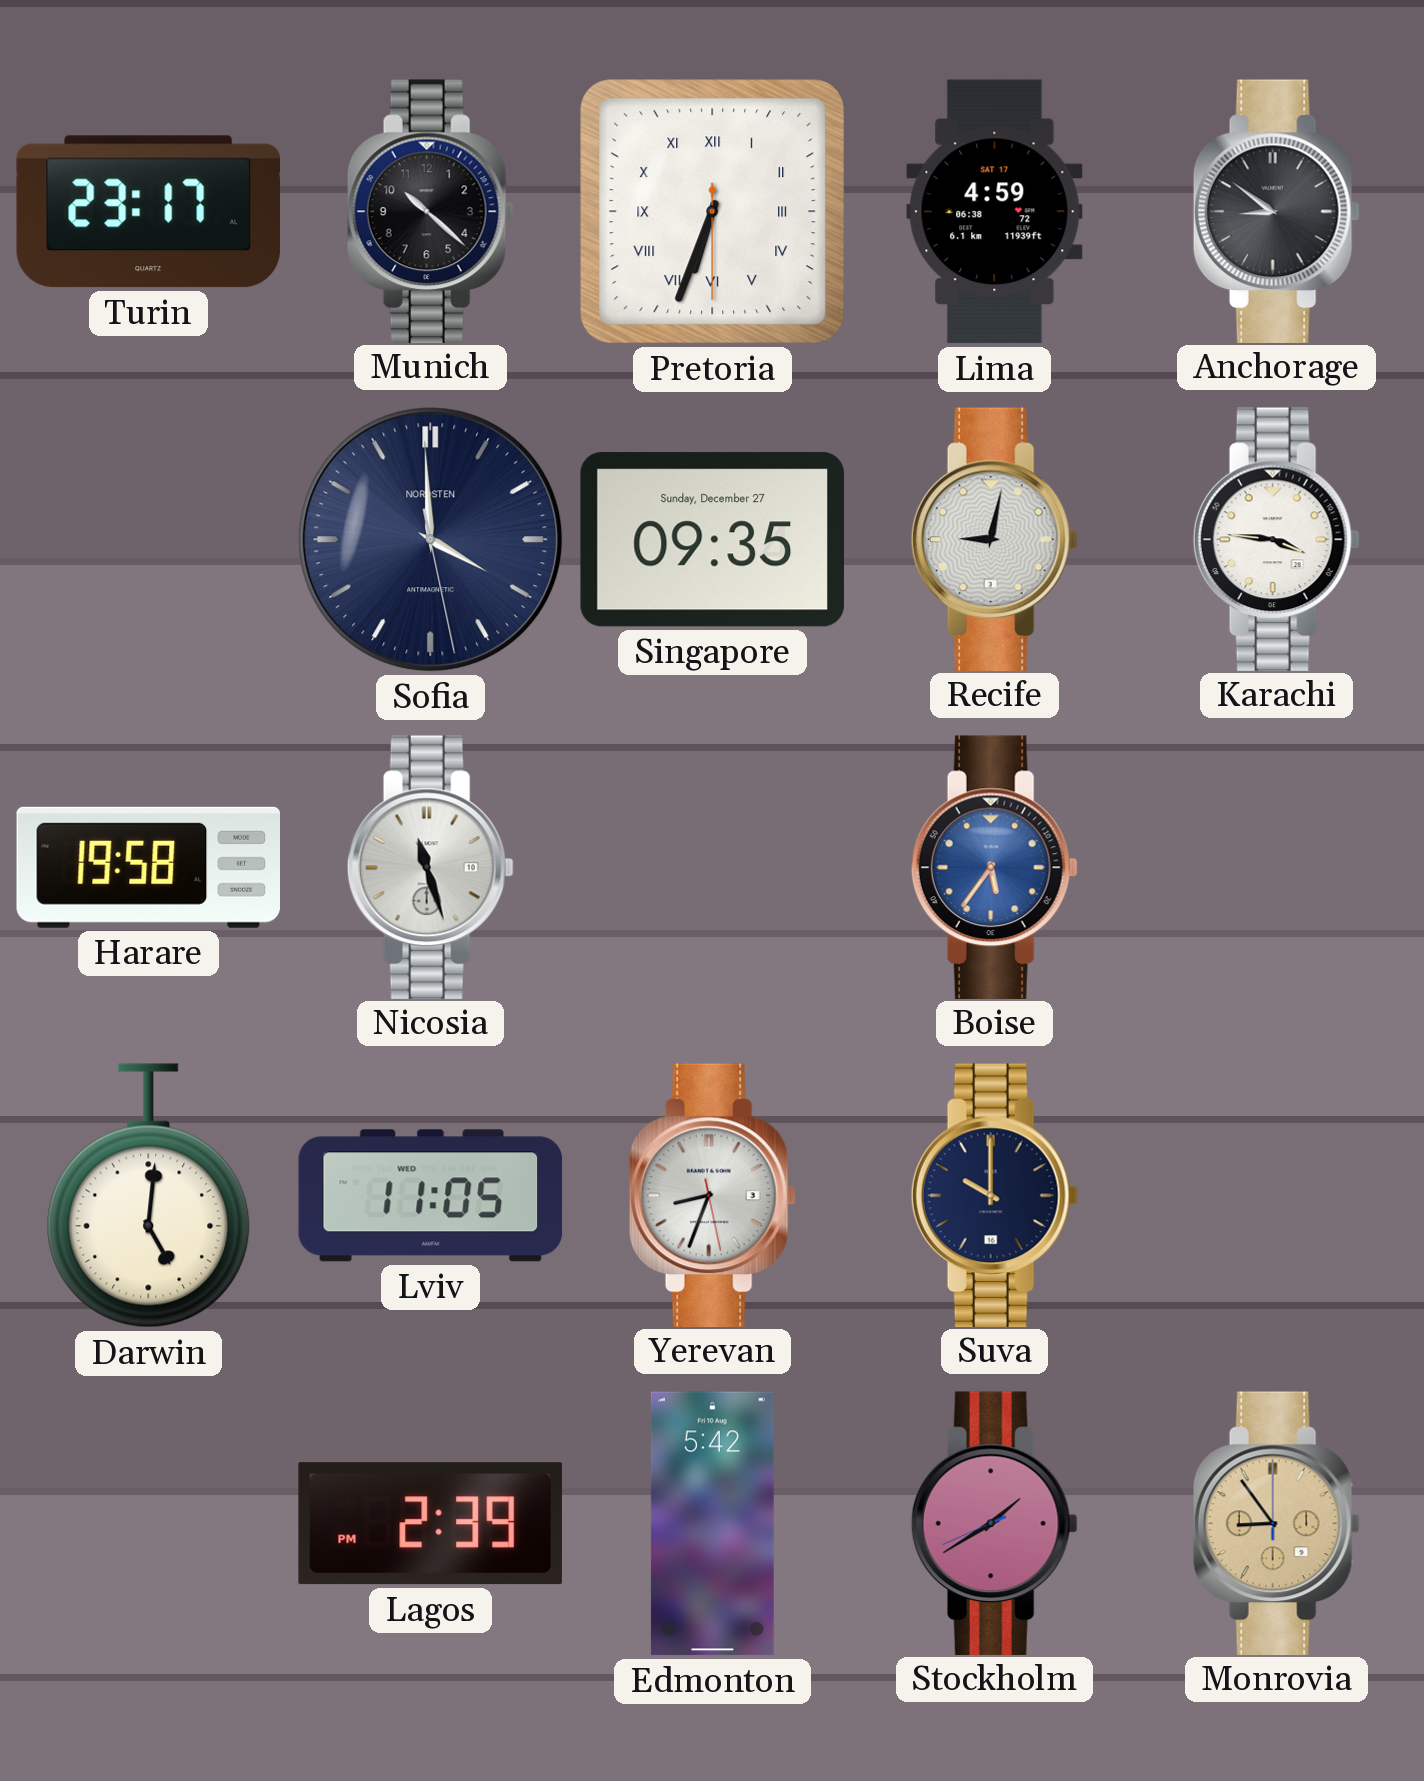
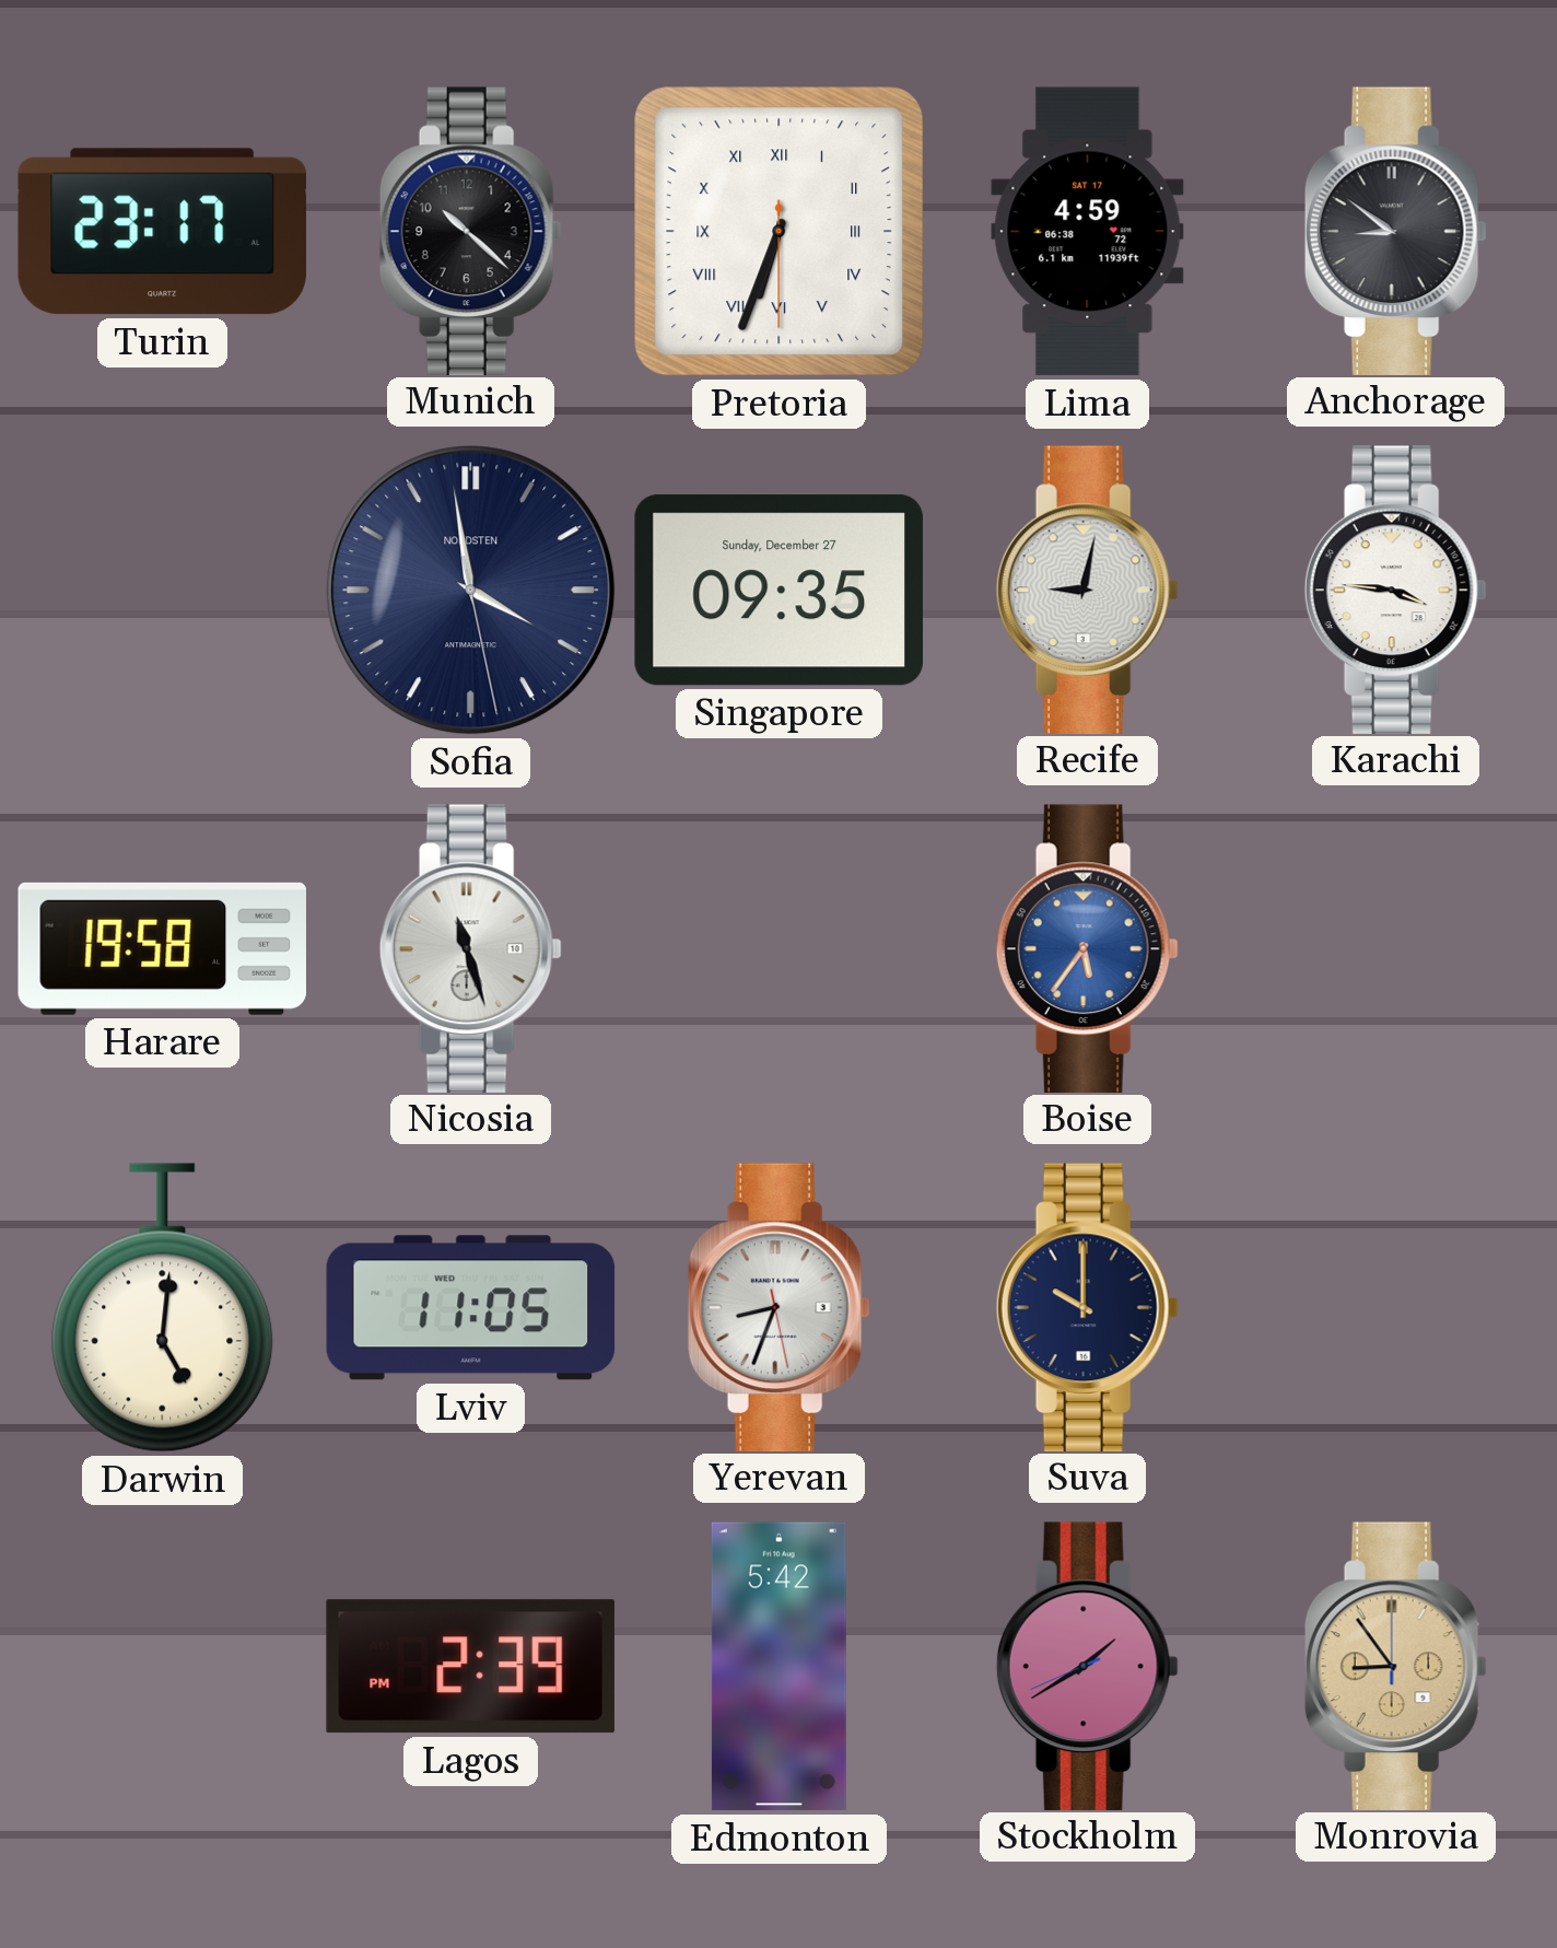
Sofia: 3:59 -> 3:58
